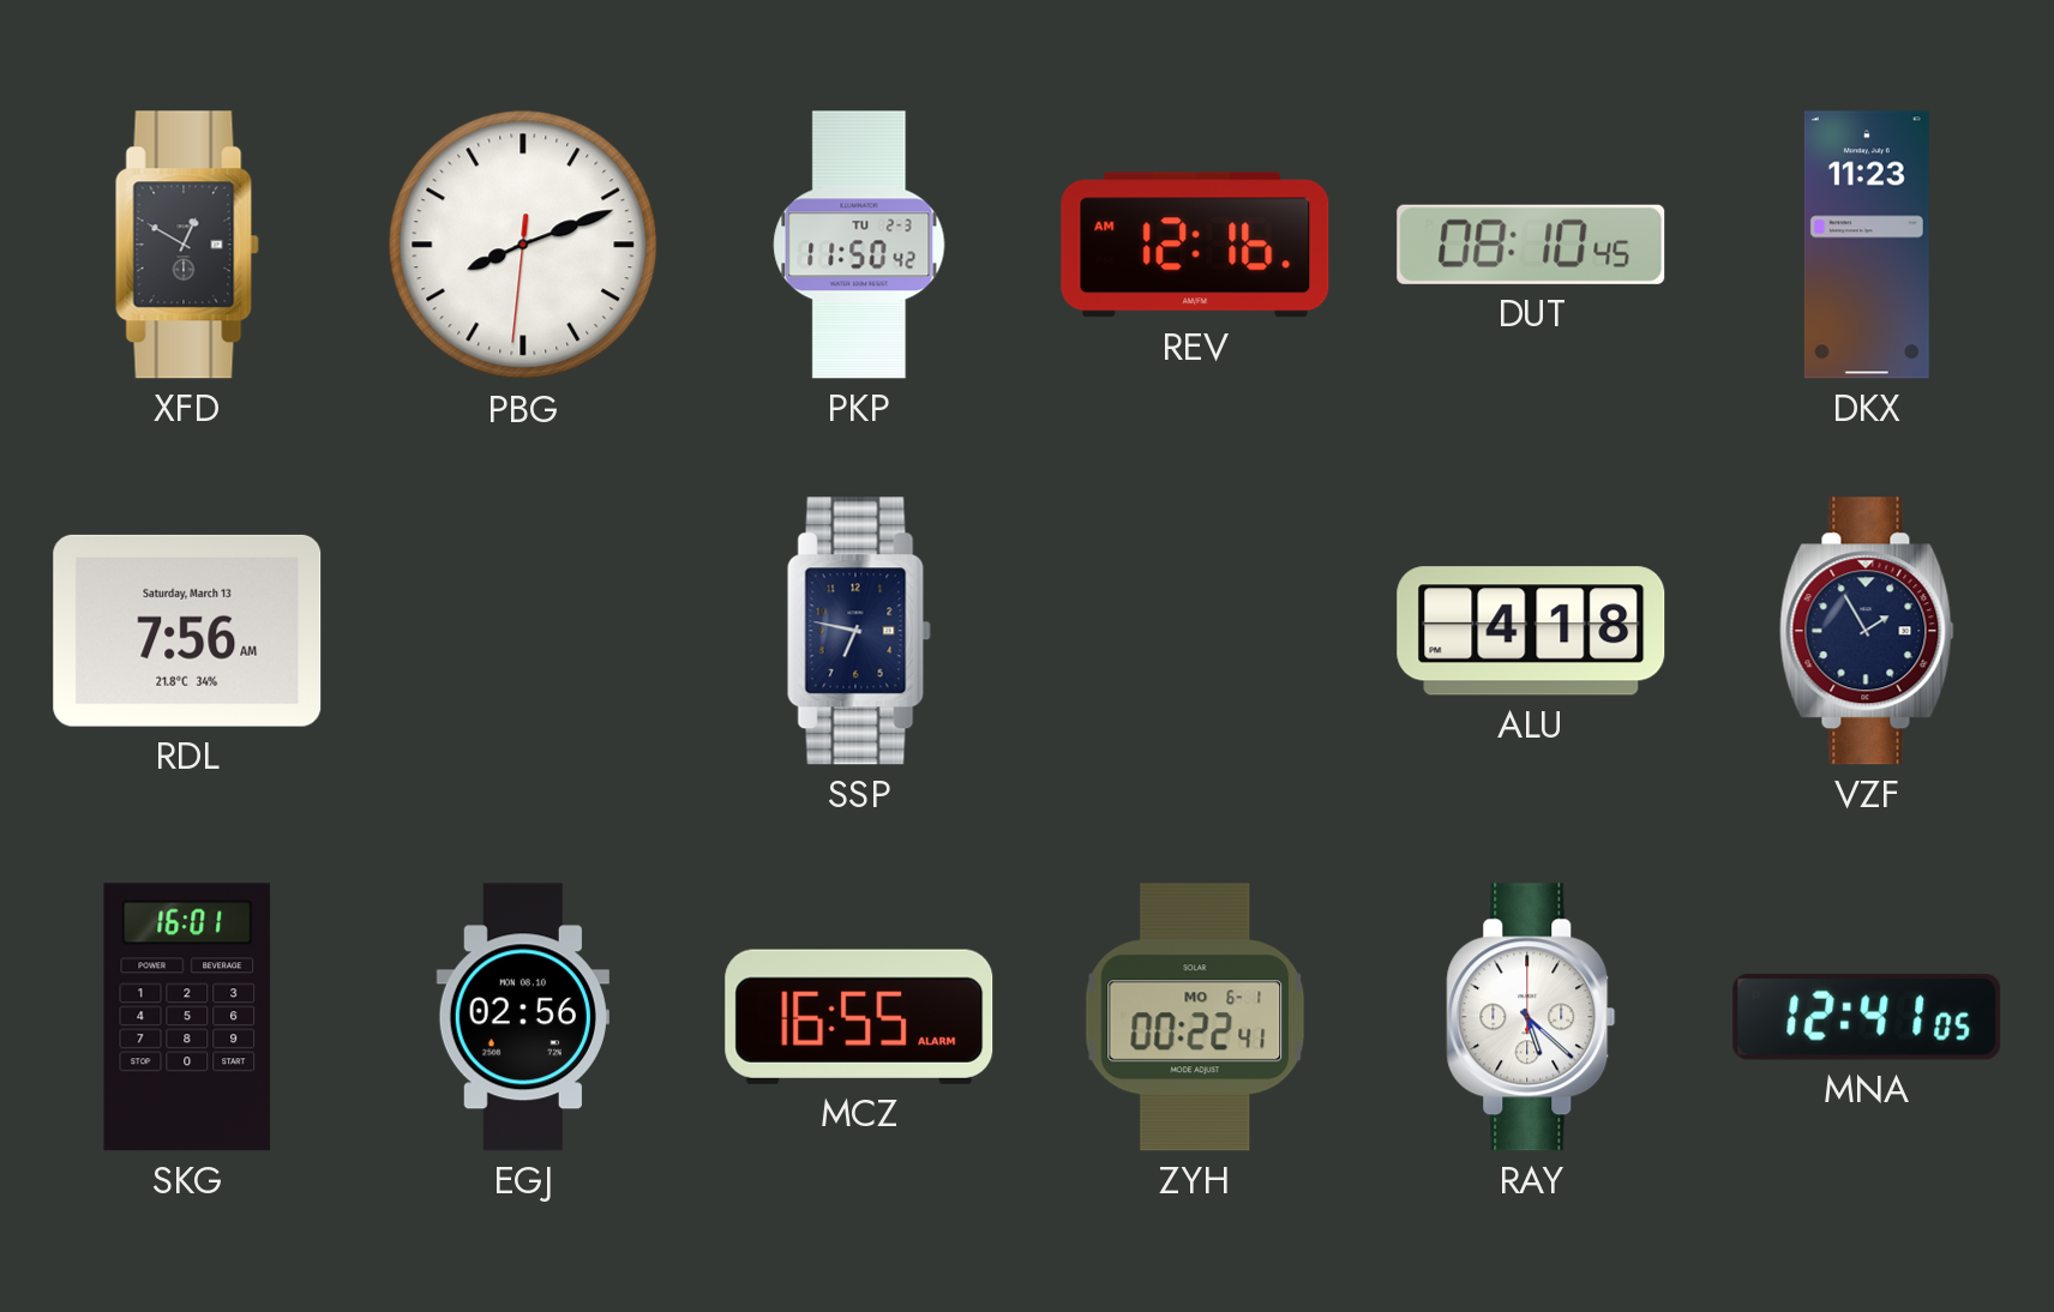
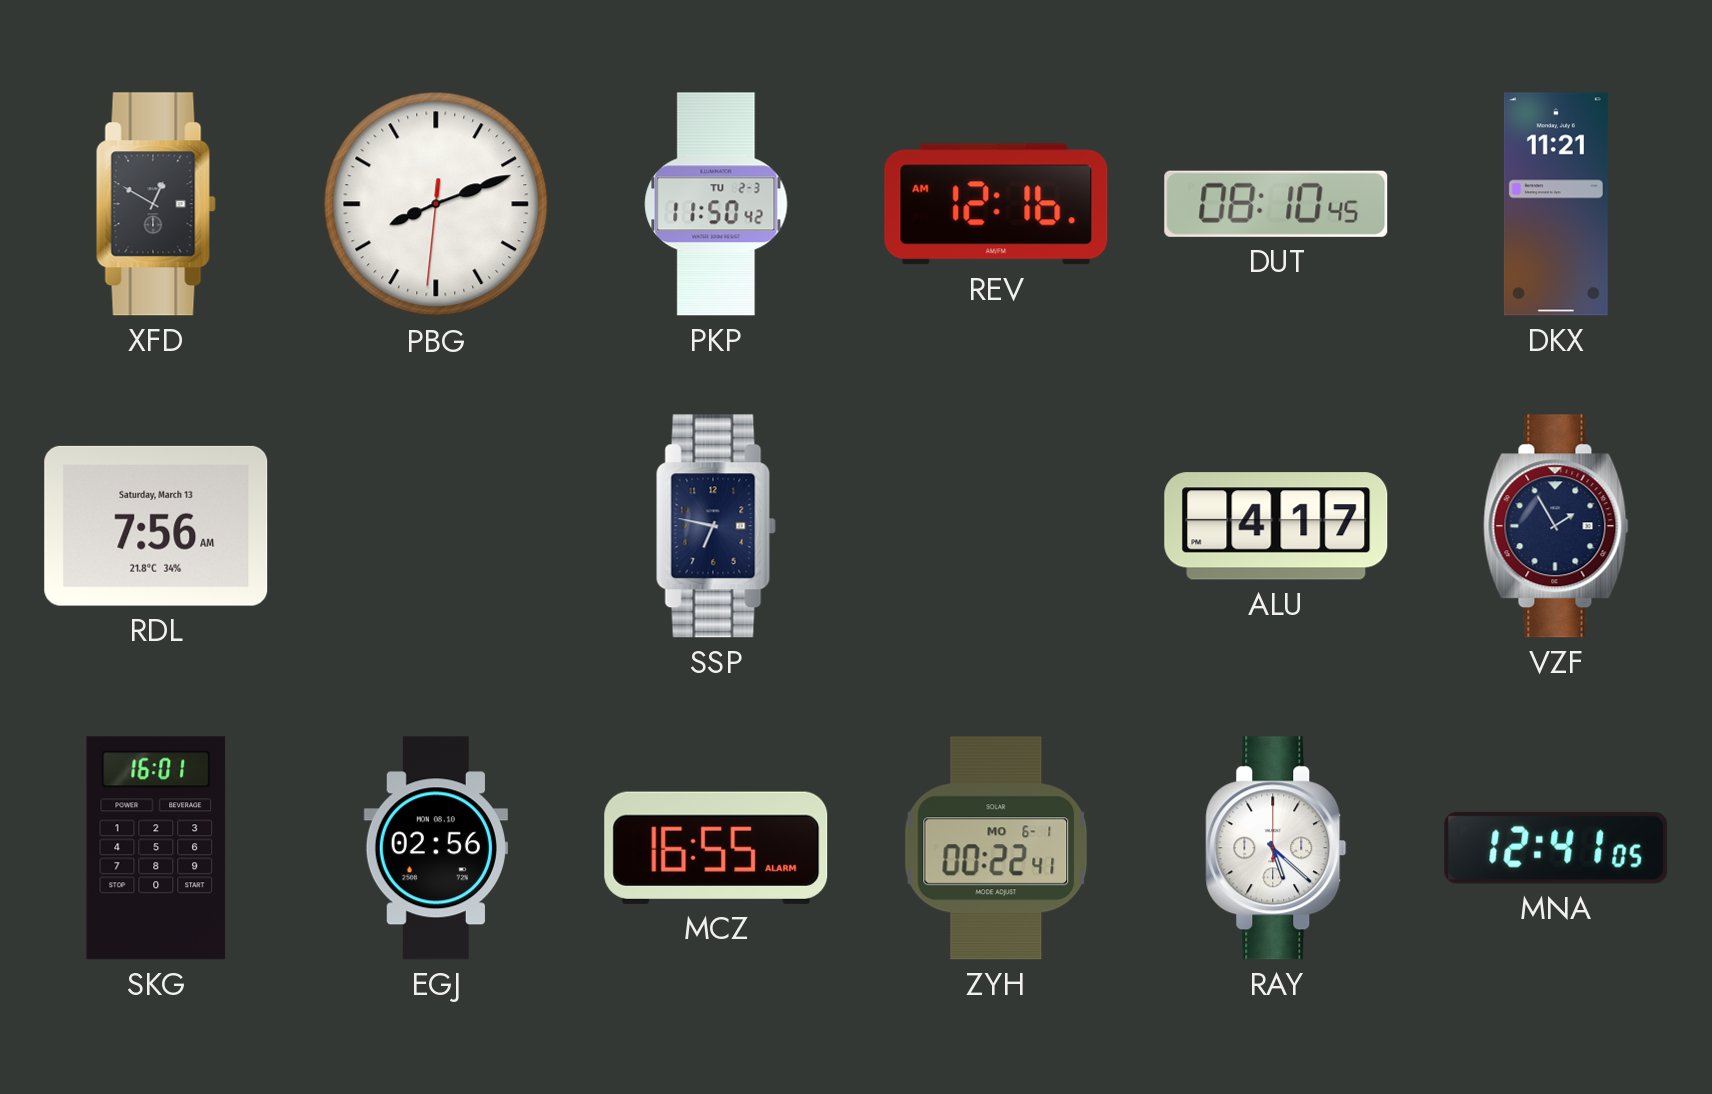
DKX: 11:23 -> 11:21
ALU: 4:18 -> 4:17
